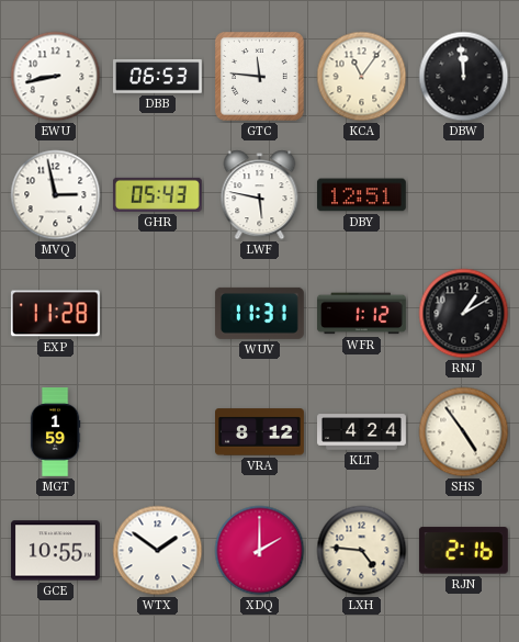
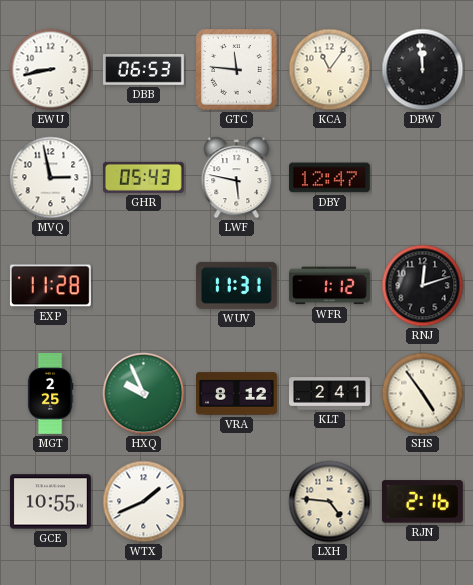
DBY: 12:51 -> 12:47
RNJ: 1:10 -> 12:12
MGT: 1:59 -> 2:25
HXQ: none -> 9:56
KLT: 4:24 -> 2:41
WTX: 1:51 -> 1:41
XDQ: 2:00 -> none
